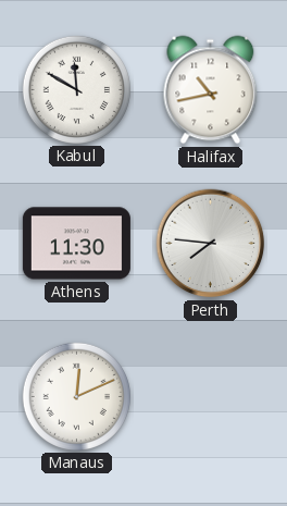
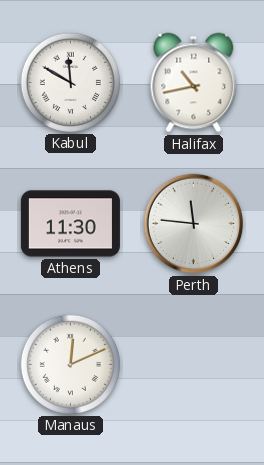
Perth: 7:46 -> 11:46
